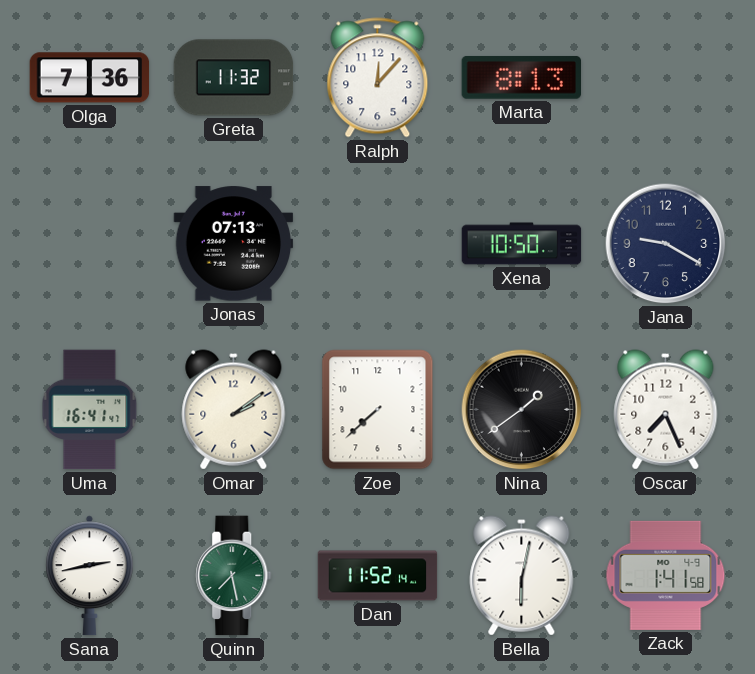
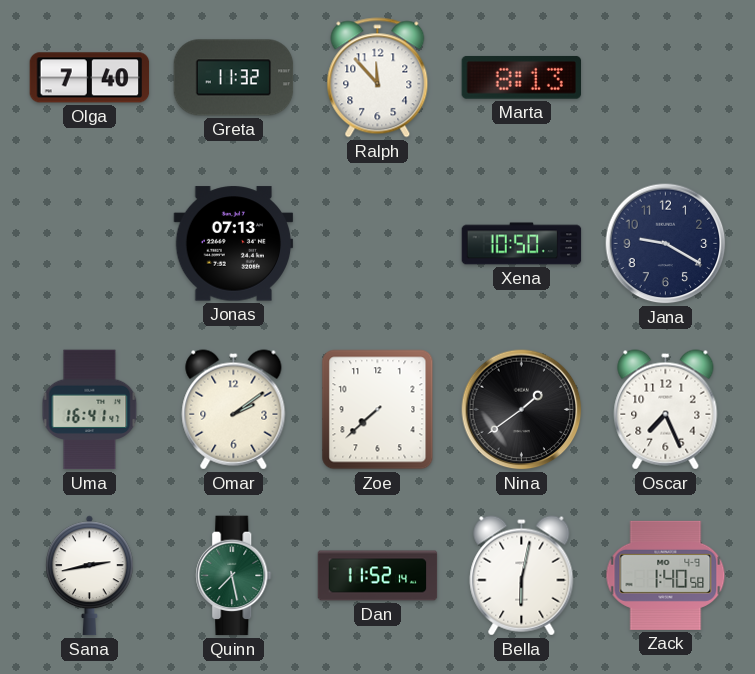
Olga: 7:36 -> 7:40
Ralph: 12:07 -> 11:53
Zack: 1:41 -> 1:40
